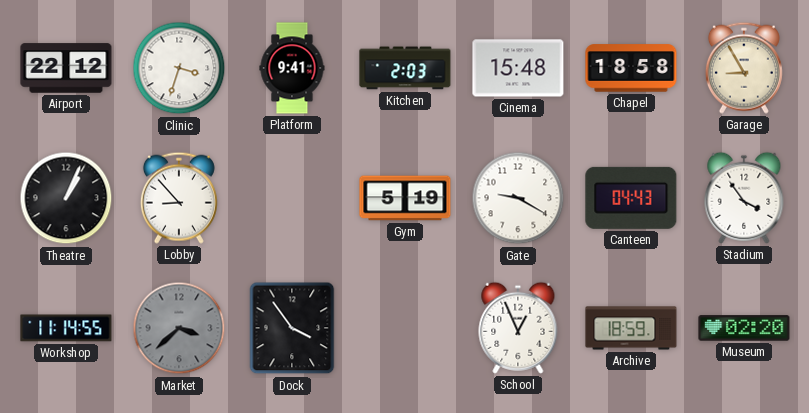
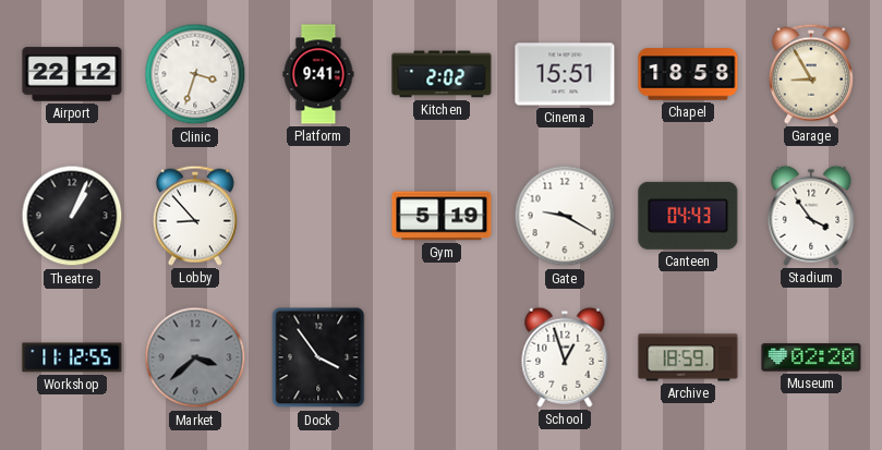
Kitchen: 2:03 -> 2:02
Cinema: 15:48 -> 15:51
Workshop: 11:14 -> 11:12
School: 12:56 -> 12:57
